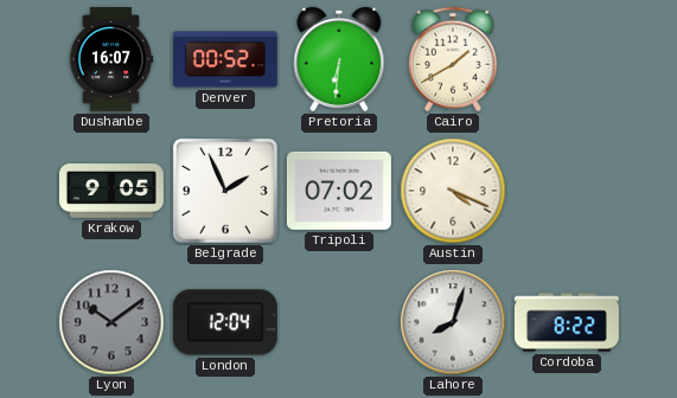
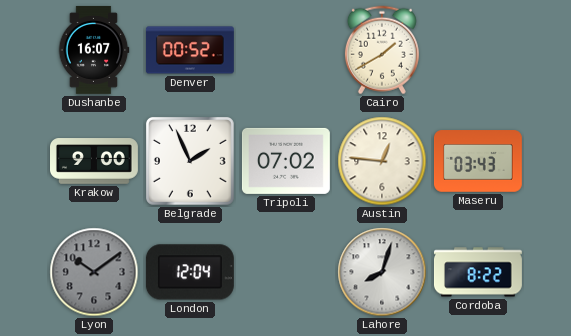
Pretoria: 6:31 -> none
Krakow: 9:05 -> 9:00
Austin: 4:19 -> 12:46
Maseru: none -> 03:43
